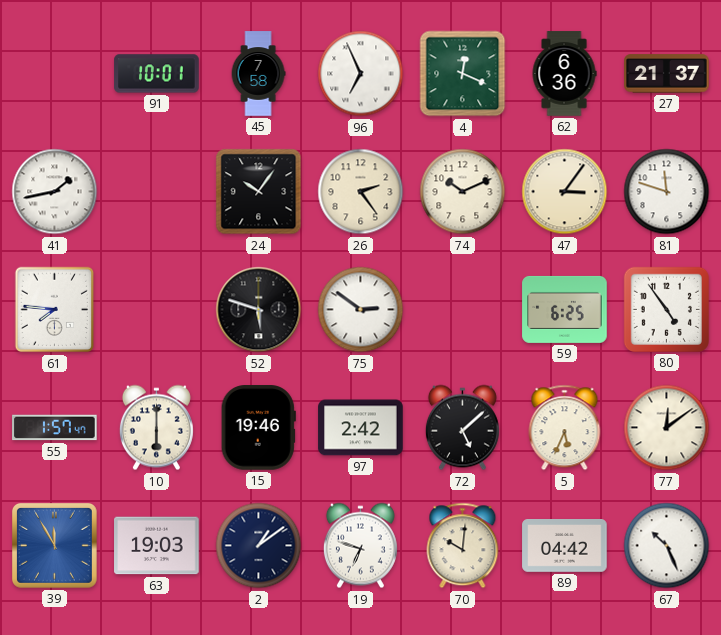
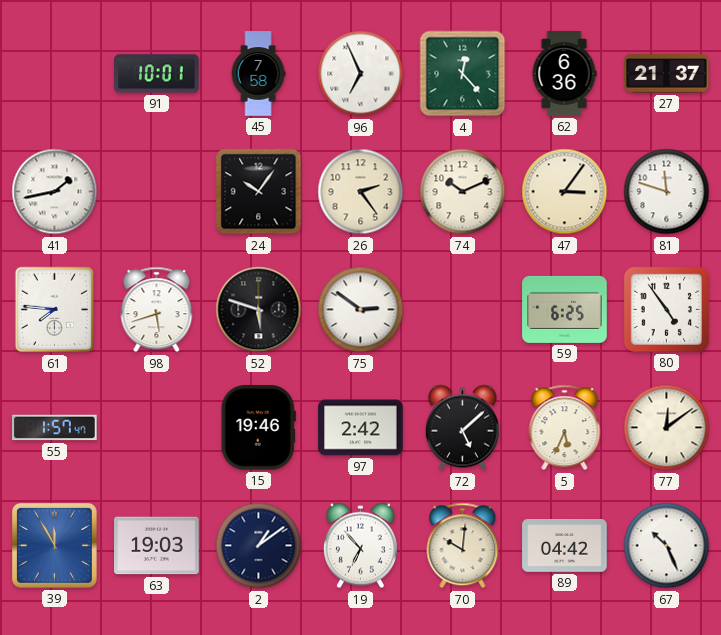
4: 12:19 -> 12:23
98: none -> 5:42
10: 6:00 -> none
19: 6:48 -> 6:53
